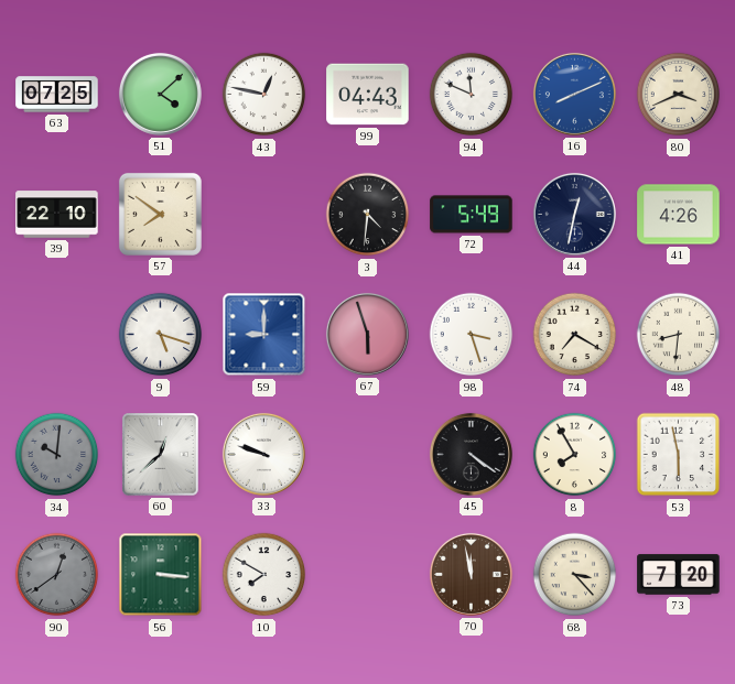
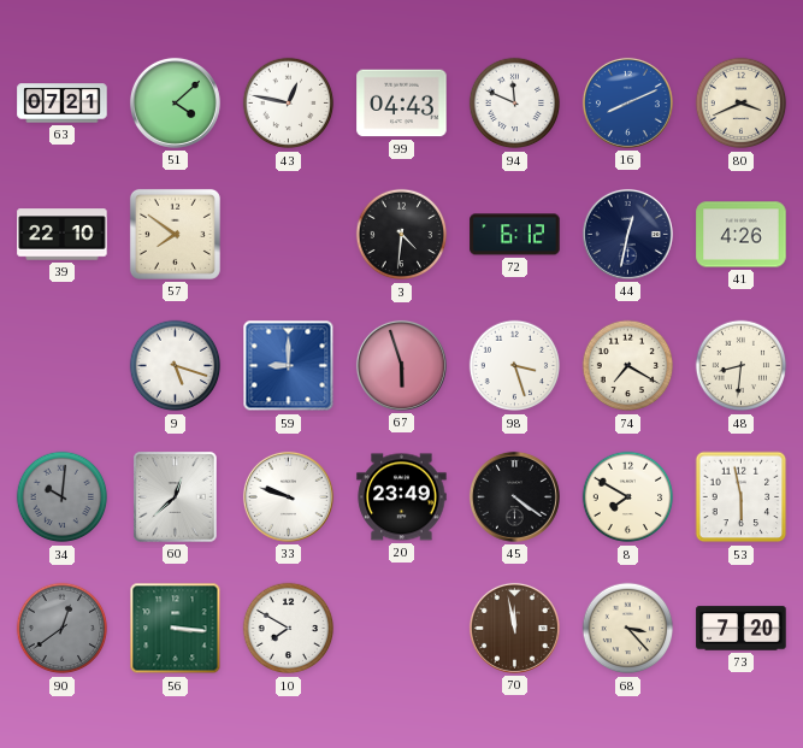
63: 07:25 -> 07:21
72: 5:49 -> 6:12
20: none -> 23:49
8: 7:55 -> 7:50
